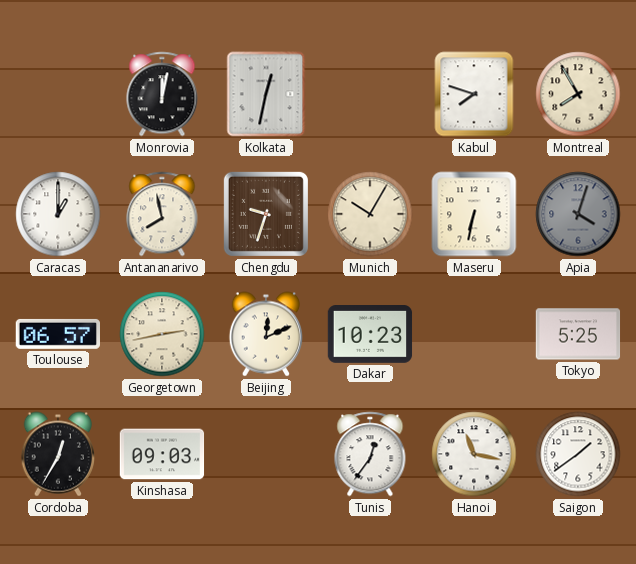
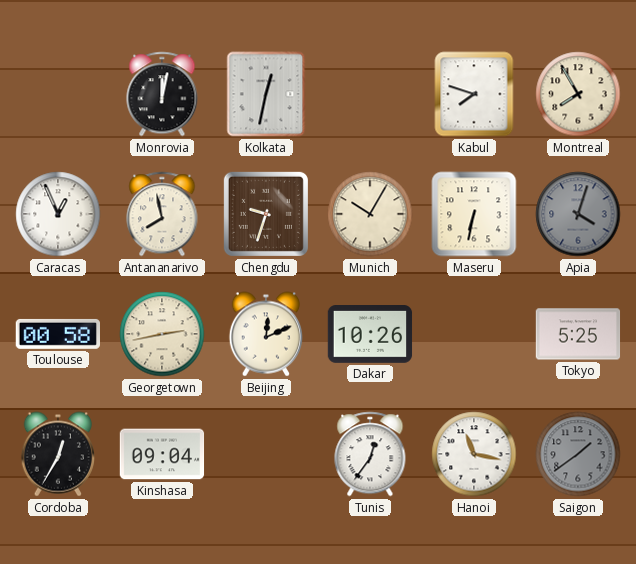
Caracas: 1:00 -> 12:56
Toulouse: 06:57 -> 00:58
Dakar: 10:23 -> 10:26
Kinshasa: 09:03 -> 09:04
Saigon dial: white -> grey
